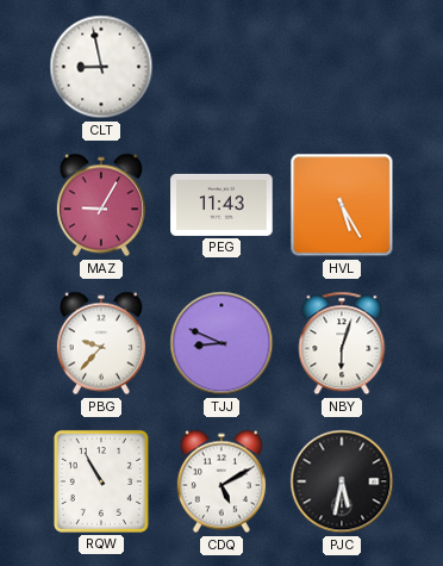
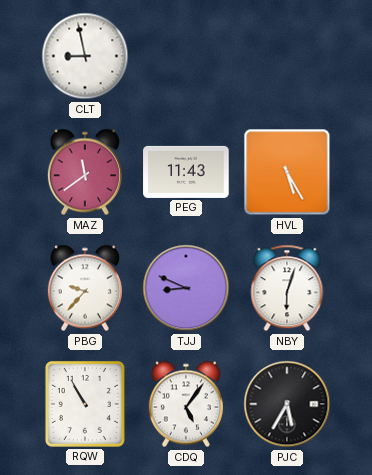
MAZ: 9:05 -> 11:39
CDQ: 5:10 -> 5:06
PJC: 5:32 -> 5:35
